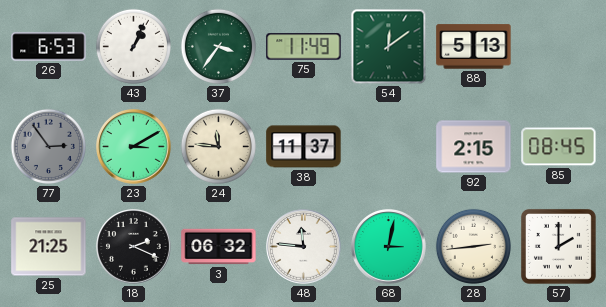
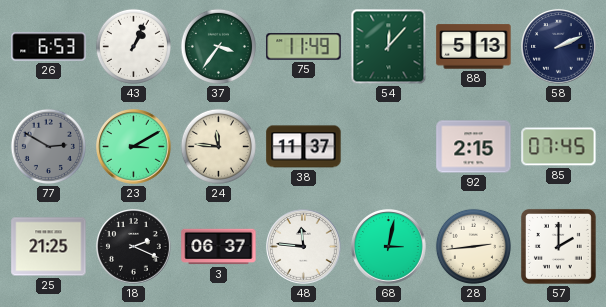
54: 12:09 -> 12:07
58: none -> 2:11
77: 2:54 -> 2:50
85: 08:45 -> 07:45
3: 06:32 -> 06:37
